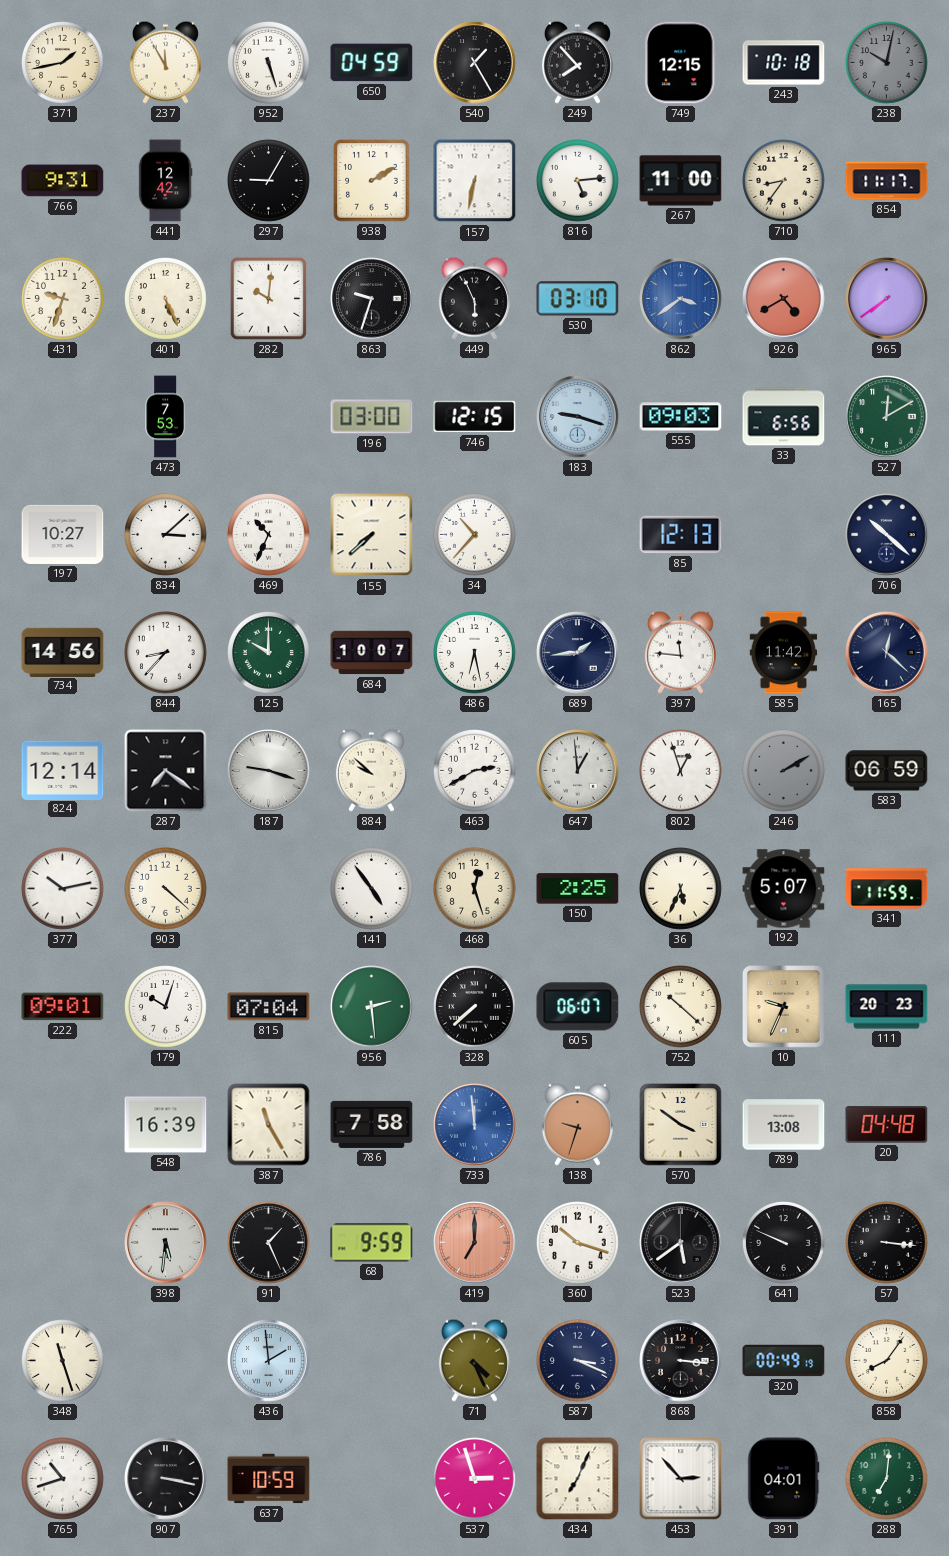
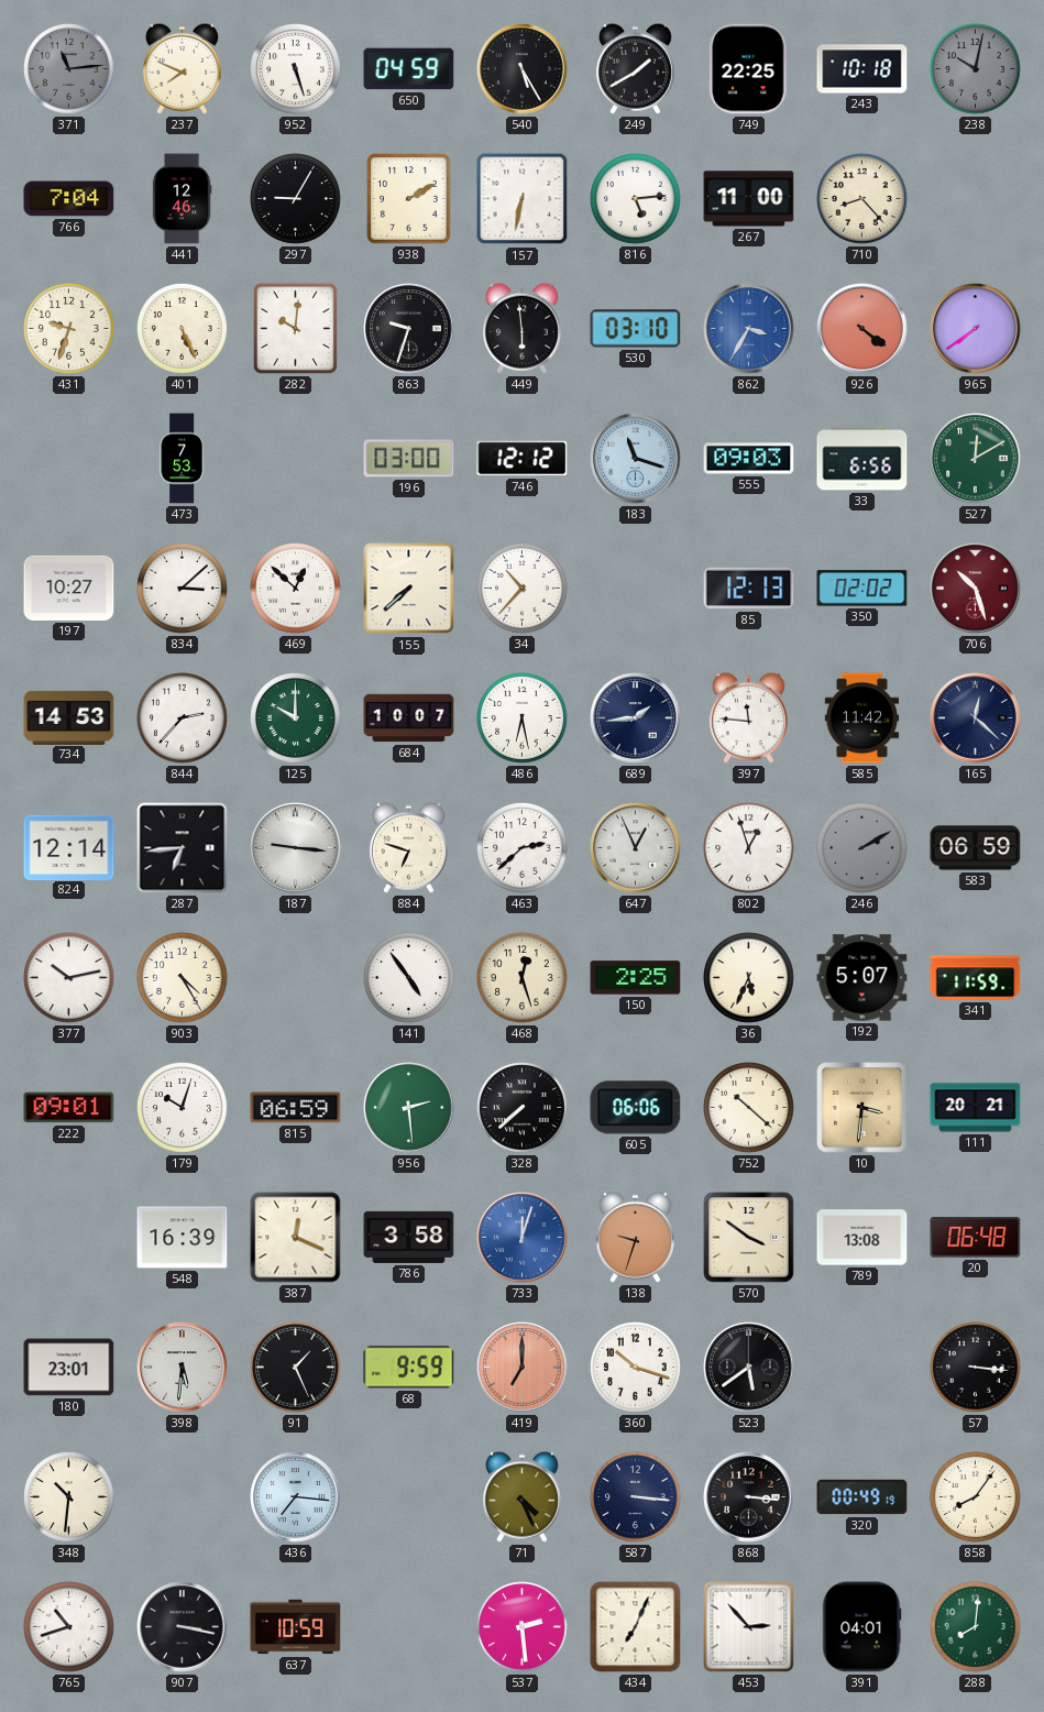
371: 1:43 -> 11:14
371 dial: cream -> grey
237: 11:55 -> 7:49
540: 1:25 -> 5:25
249: 7:53 -> 1:40
749: 12:15 -> 22:25
766: 9:31 -> 7:04
441: 12:42 -> 12:46
710: 8:36 -> 8:23
854: 11:17 -> none
449: 5:56 -> 5:59
862: 3:39 -> 3:35
926: 4:40 -> 4:21
746: 12:15 -> 12:12
183: 9:18 -> 11:18
469: 10:34 -> 12:52
350: none -> 02:02
706: 10:22 -> 10:27
706 dial: navy -> burgundy
734: 14:56 -> 14:53
844: 8:37 -> 2:37
287: 7:21 -> 6:44
187: 9:18 -> 9:16
884: 9:52 -> 6:48
463: 2:40 -> 2:38
647: 12:59 -> 12:56
903: 4:22 -> 4:25
815: 07:04 -> 06:59
605: 06:07 -> 06:06
10: 9:34 -> 3:31
111: 20:23 -> 20:21
387: 11:25 -> 12:19
786: 7:58 -> 3:58
733: 11:59 -> 12:03
20: 04:48 -> 06:48
180: none -> 23:01
641: 9:49 -> none
348: 11:27 -> 10:31
436: 1:59 -> 7:16
587: 3:19 -> 3:16
537: 2:57 -> 2:29
288: 7:01 -> 8:01
